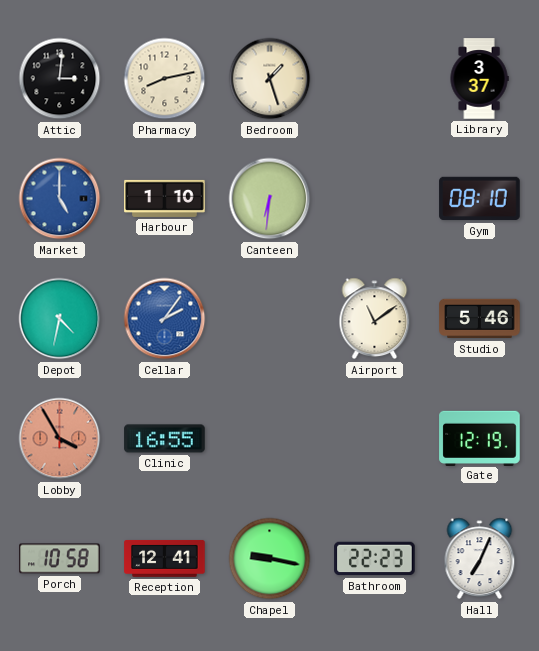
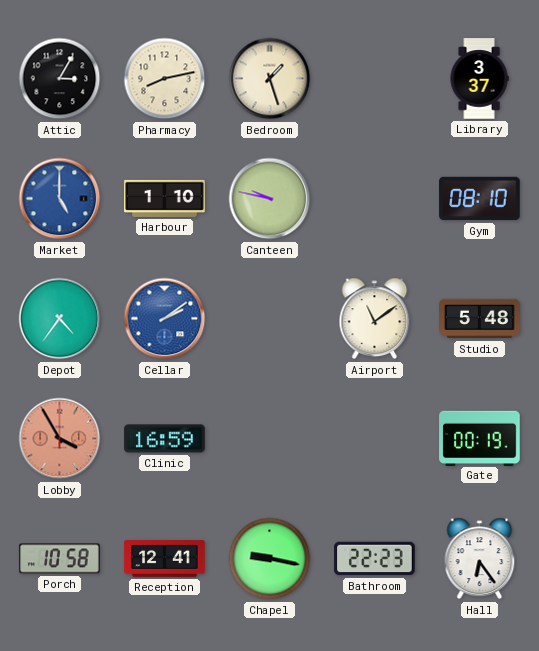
Attic: 3:01 -> 3:05
Canteen: 6:31 -> 9:47
Depot: 4:32 -> 4:36
Cellar: 2:06 -> 2:09
Studio: 5:46 -> 5:48
Clinic: 16:55 -> 16:59
Gate: 12:19 -> 00:19
Hall: 7:04 -> 6:24
